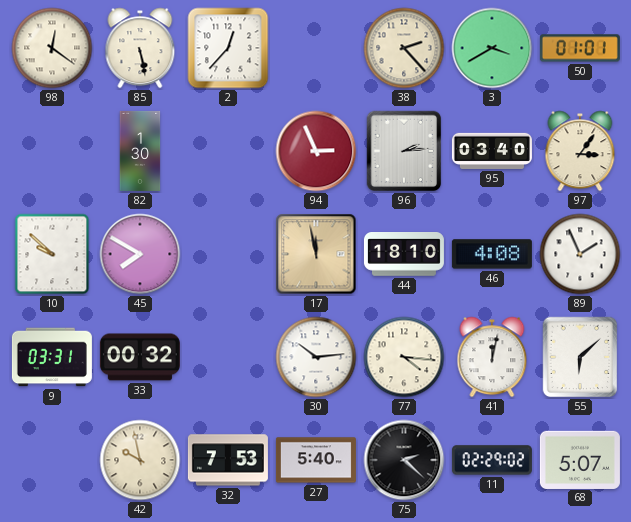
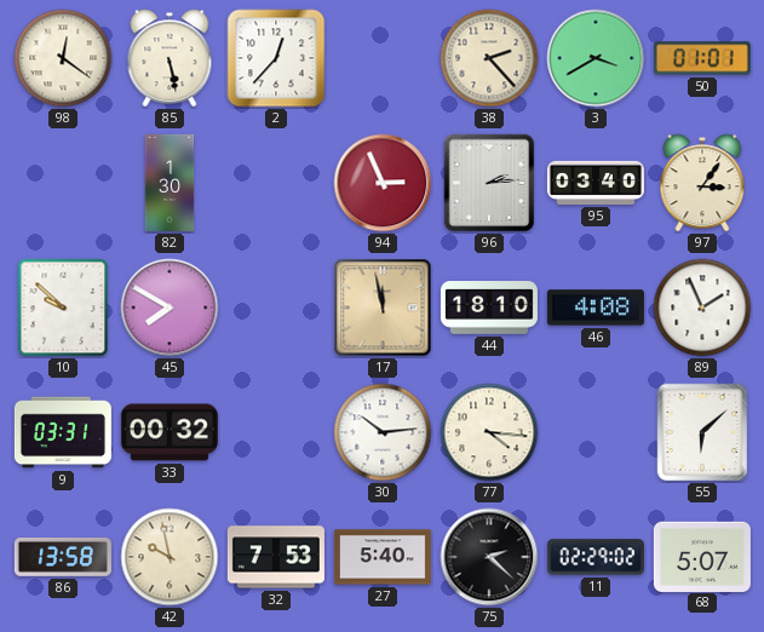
41: 12:02 -> none
86: none -> 13:58
